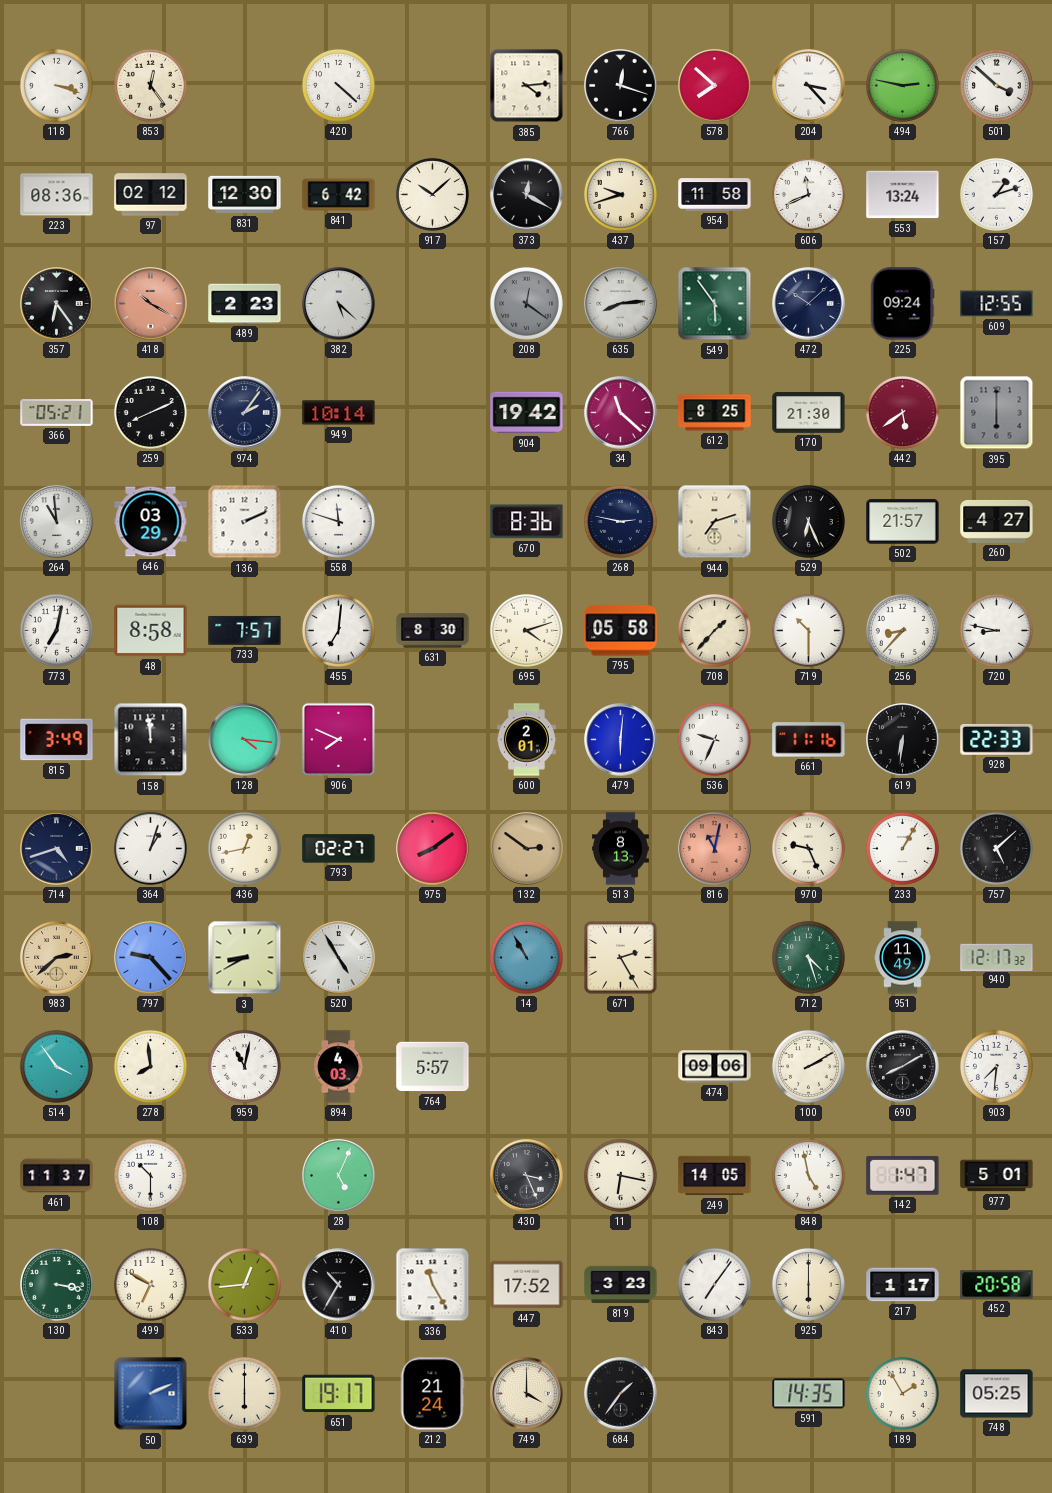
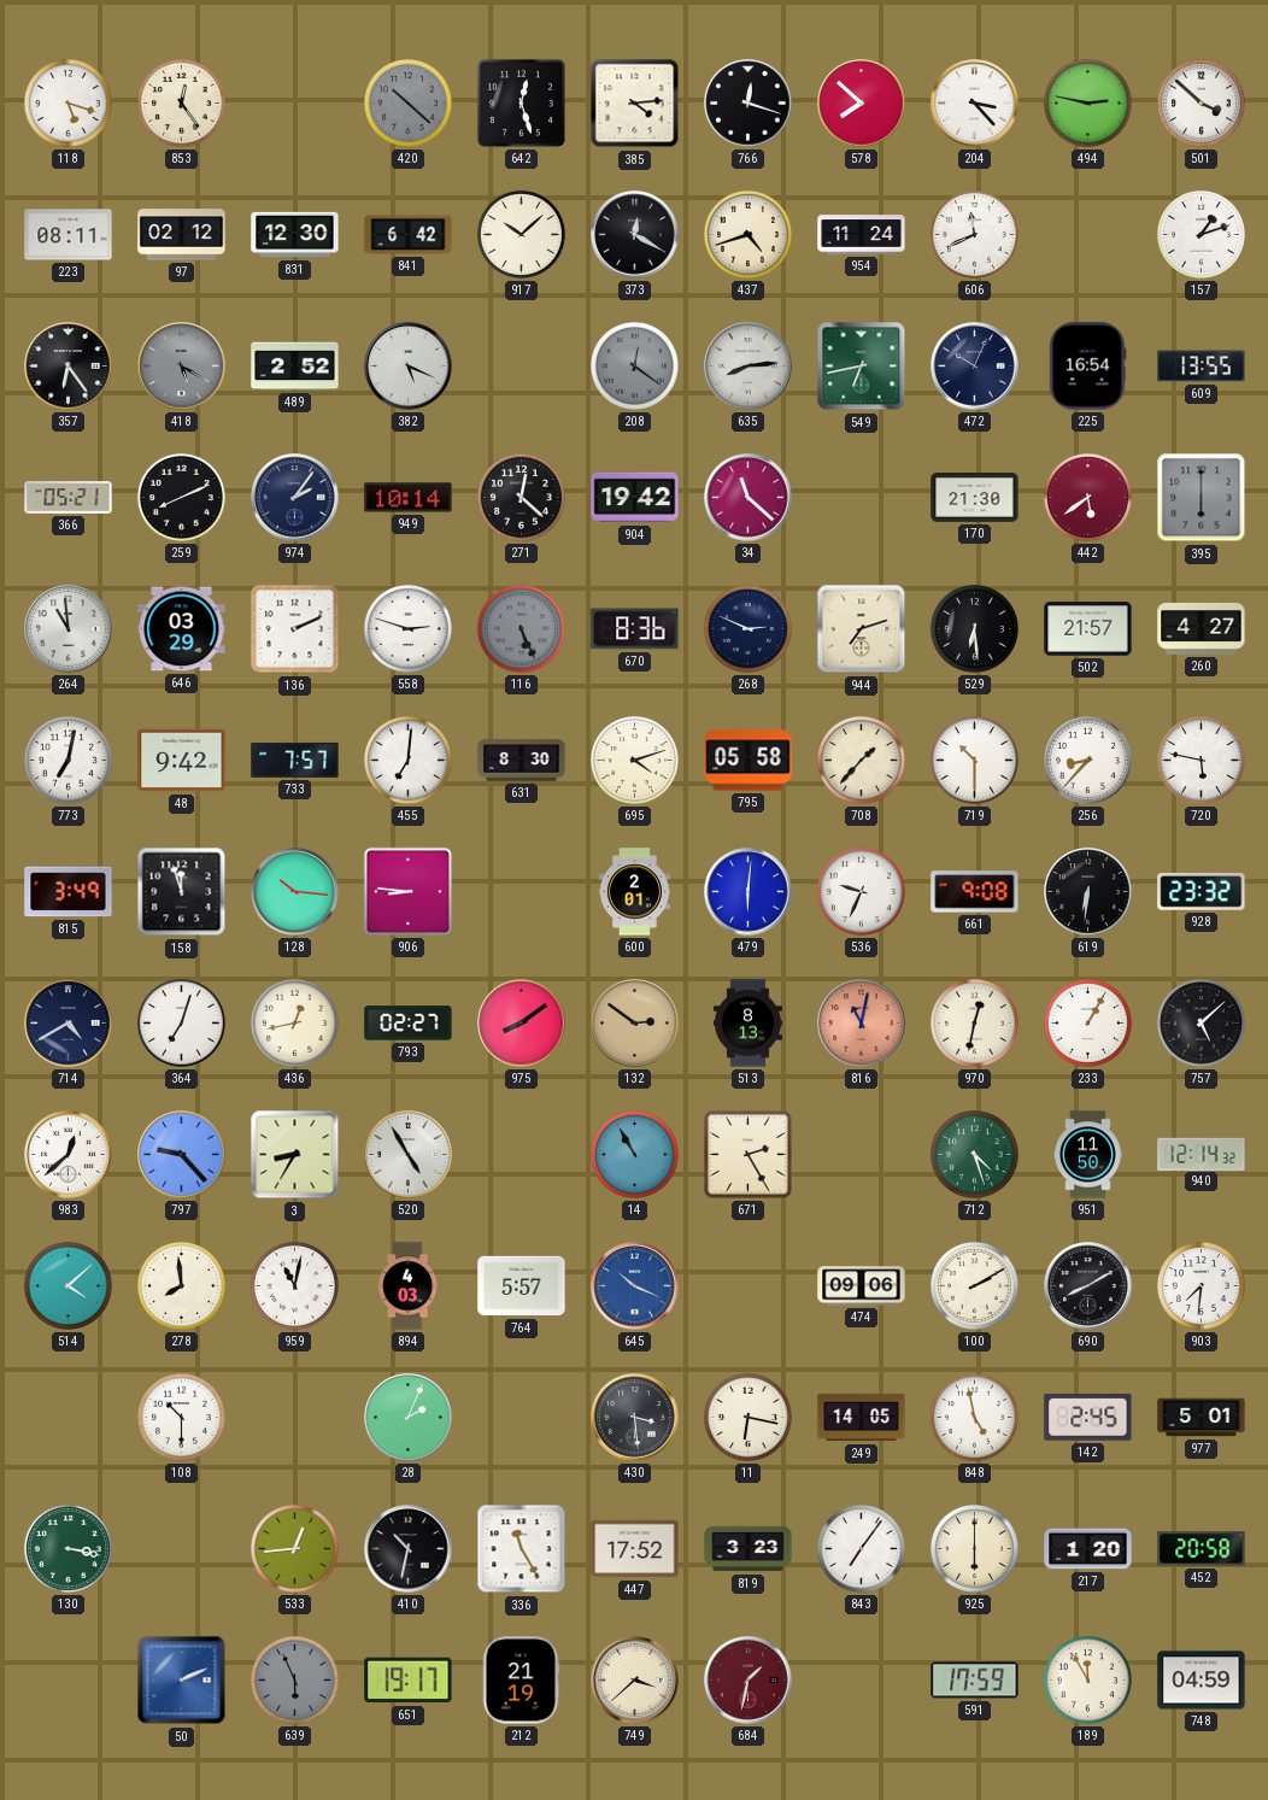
118: 3:18 -> 5:18
420: 4:22 -> 10:22
420 dial: white -> grey
642: none -> 12:27
223: 08:36 -> 08:11
437: 9:42 -> 4:42
954: 11:58 -> 11:24
553: 13:24 -> none
418: 10:20 -> 5:20
418 dial: salmon -> grey
489: 2:23 -> 2:52
382: 5:22 -> 5:19
549: 5:54 -> 6:43
472: 10:08 -> 10:04
225: 09:24 -> 16:54
609: 12:55 -> 13:55
271: none -> 12:22
612: 8:25 -> none
558: 11:48 -> 2:48
116: none -> 5:26
268: 2:47 -> 2:49
529: 6:26 -> 6:29
48: 8:58 -> 9:42
720: 8:47 -> 5:47
158: 11:59 -> 11:57
128: 4:16 -> 10:16
906: 7:49 -> 8:46
661: 11:16 -> 9:08
928: 22:33 -> 23:32
714: 4:42 -> 4:40
364: 1:03 -> 7:03
970: 9:26 -> 12:32
983: 2:38 -> 12:38
983 dial: champagne -> white
3: 8:40 -> 8:35
951: 11:49 -> 11:50
940: 12:17 -> 12:14
514: 3:54 -> 4:08
645: none -> 10:19
461: 11:37 -> none
28: 5:04 -> 2:04
430: 3:26 -> 3:29
142: 1:47 -> 2:45
499: 6:50 -> none
410: 10:35 -> 10:32
217: 1:17 -> 1:20
639: 6:00 -> 5:56
639 dial: cream -> grey
212: 21:24 -> 21:19
749: 4:00 -> 3:38
684: 1:36 -> 1:32
684 dial: black -> burgundy
591: 14:35 -> 17:59
189: 1:55 -> 11:55
748: 05:25 -> 04:59
